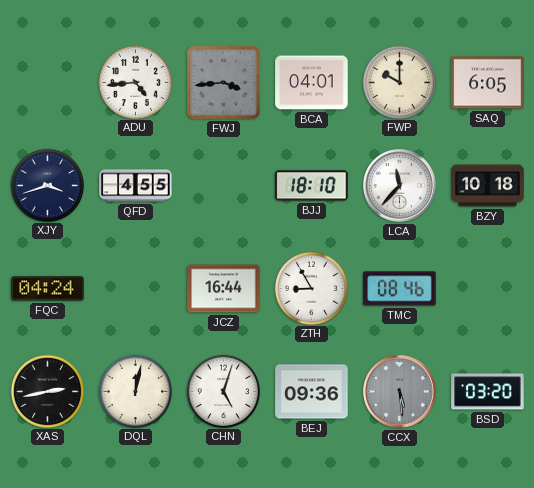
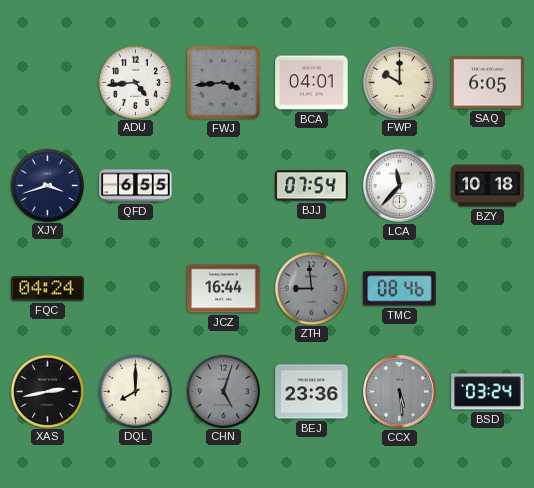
QFD: 4:55 -> 6:55
BJJ: 18:10 -> 07:54
ZTH: 8:55 -> 8:59
ZTH dial: white -> grey
DQL: 12:02 -> 8:00
CHN dial: white -> grey
BEJ: 09:36 -> 23:36
BSD: 03:20 -> 03:24
